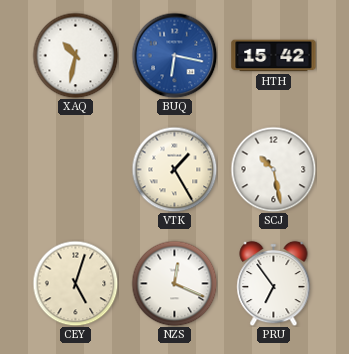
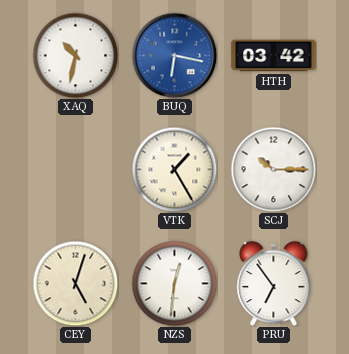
HTH: 15:42 -> 03:42
SCJ: 10:28 -> 10:15
NZS: 12:19 -> 12:31
